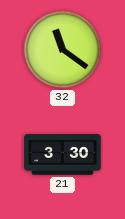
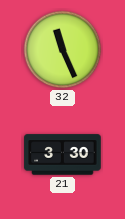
32: 11:21 -> 11:26
